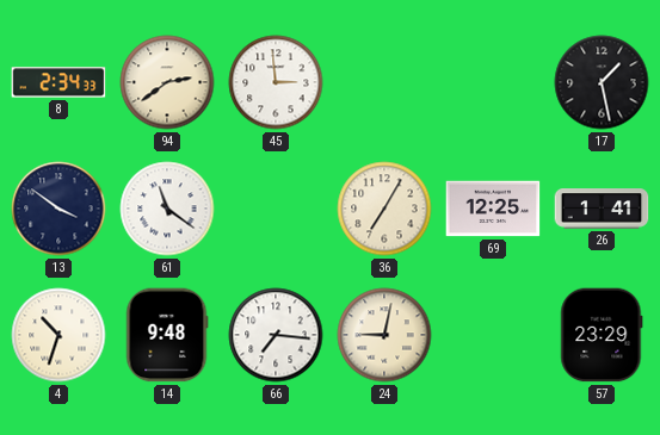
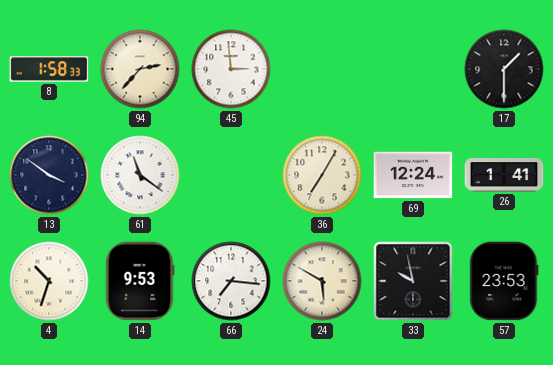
8: 2:34 -> 1:58
94: 2:39 -> 2:37
17: 1:28 -> 1:30
69: 12:25 -> 12:24
14: 9:48 -> 9:53
24: 9:02 -> 5:50
33: none -> 9:58
57: 23:29 -> 23:53
